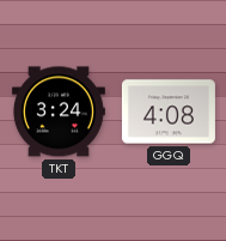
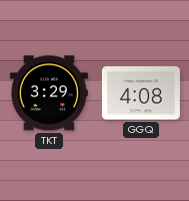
TKT: 3:24 -> 3:29
